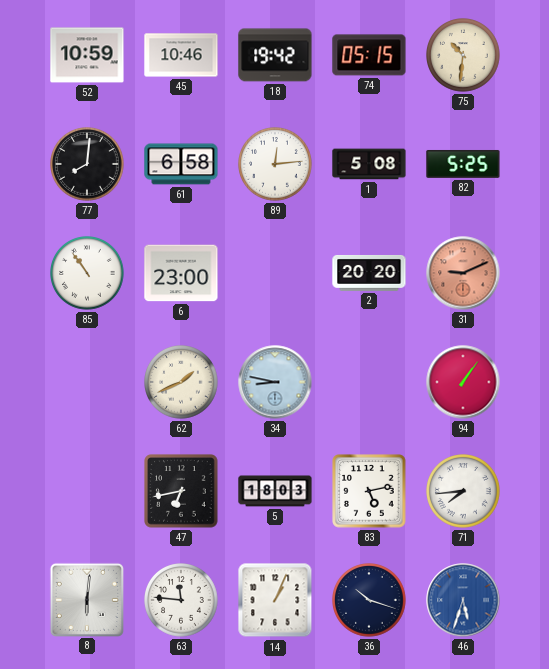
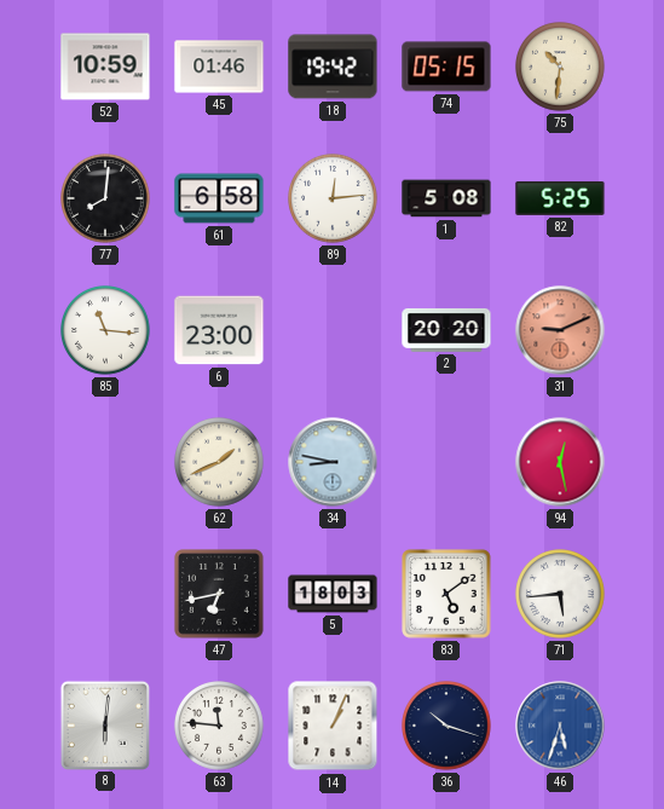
45: 10:46 -> 01:46
85: 10:54 -> 11:16
94: 1:06 -> 12:28
83: 5:13 -> 5:09
71: 7:44 -> 5:44
